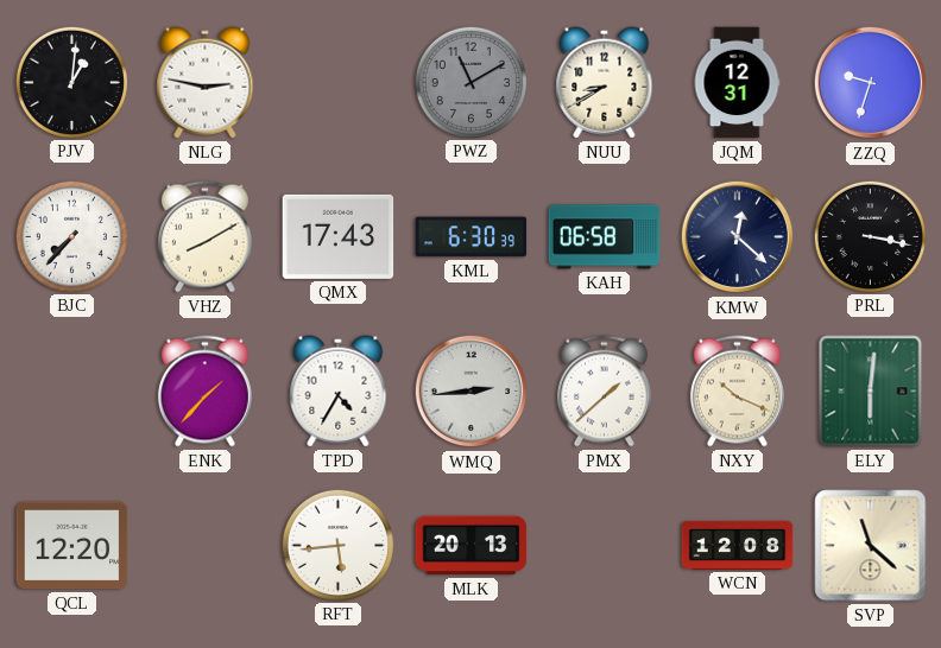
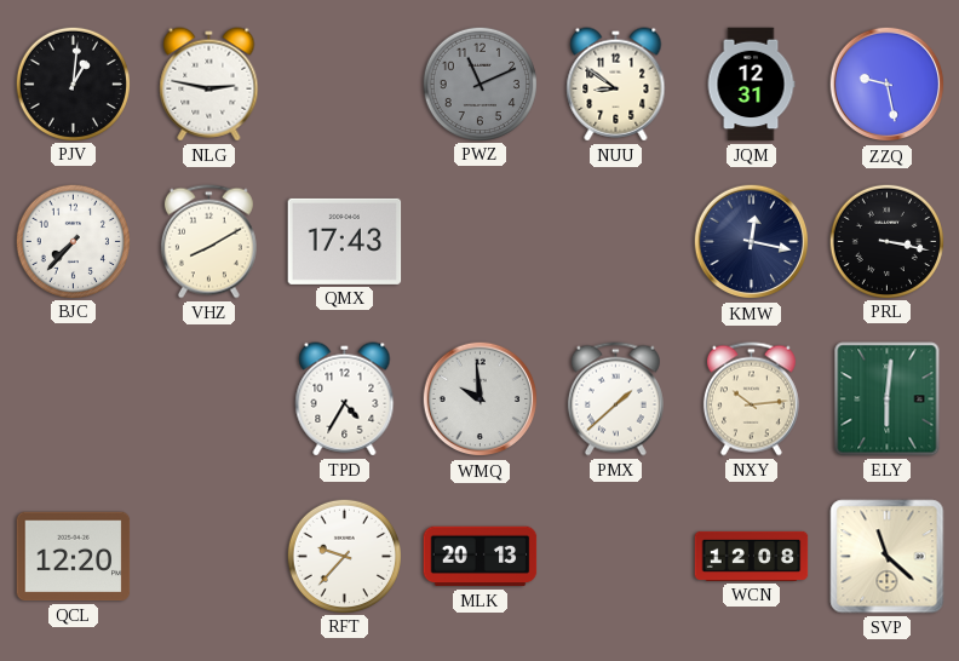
PWZ: 11:10 -> 11:11
NUU: 8:40 -> 8:51
ZZQ: 9:33 -> 9:28
KML: 6:30 -> none
KAH: 06:58 -> none
KMW: 12:22 -> 12:17
ENK: 1:37 -> none
WMQ: 2:44 -> 9:59
NXY: 10:19 -> 10:14
RFT: 5:44 -> 9:37
